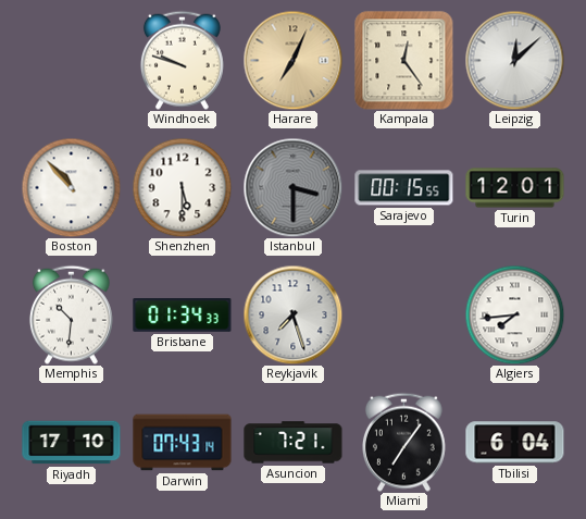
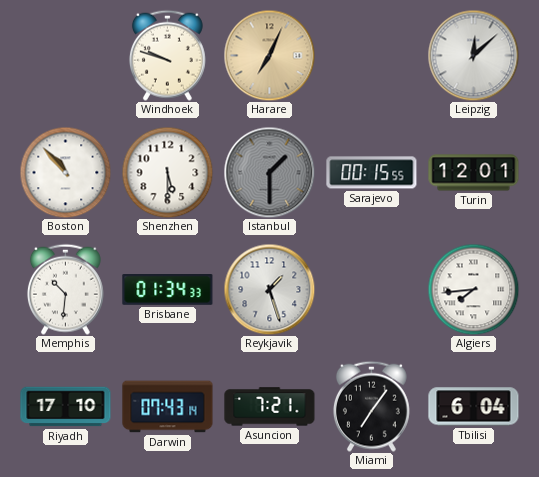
Kampala: 12:24 -> none
Istanbul: 3:30 -> 1:30
Reykjavik: 7:27 -> 1:27
